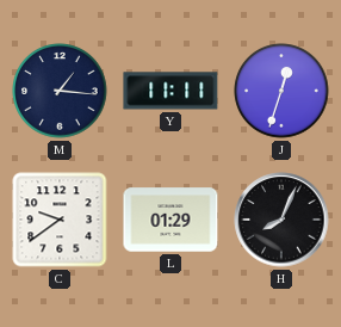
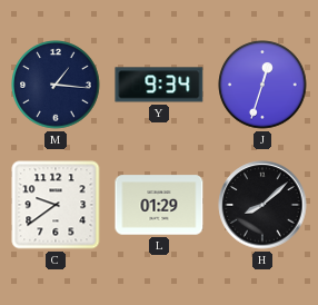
Y: 11:11 -> 9:34
H: 8:04 -> 8:08
